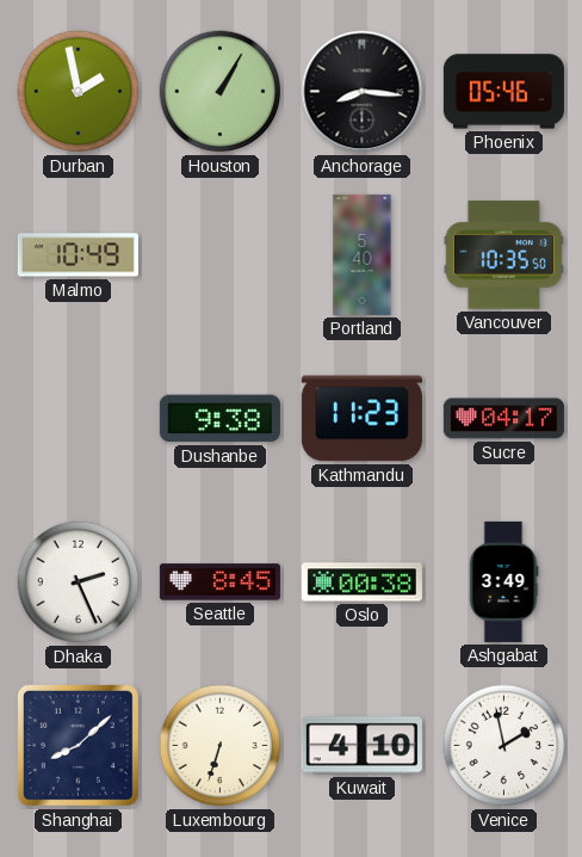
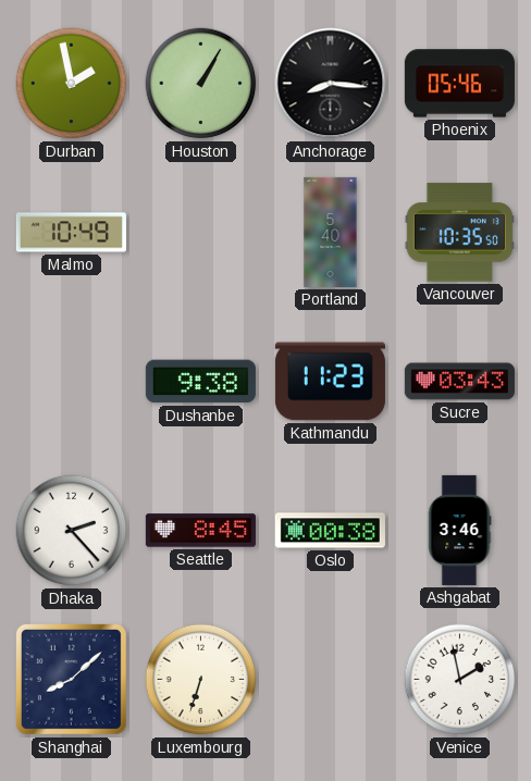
Sucre: 04:17 -> 03:43
Dhaka: 2:26 -> 2:23
Ashgabat: 3:49 -> 3:46
Kuwait: 4:10 -> none
